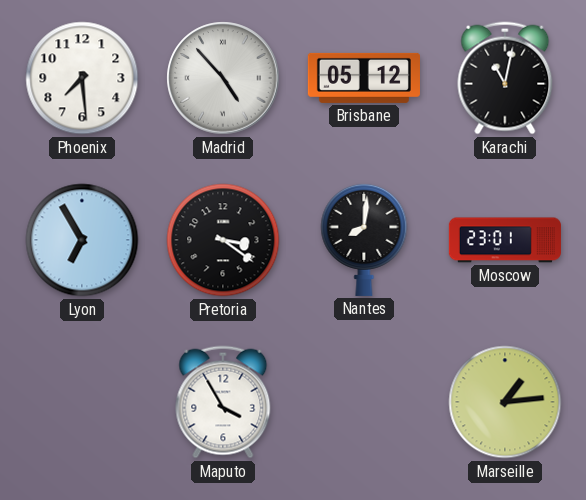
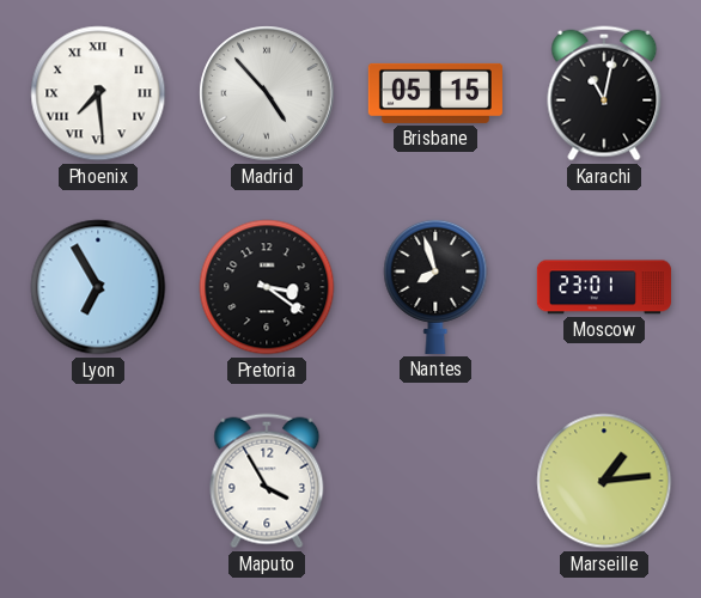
Phoenix numerals: Arabic -> Roman
Brisbane: 05:12 -> 05:15
Nantes: 8:01 -> 7:57
